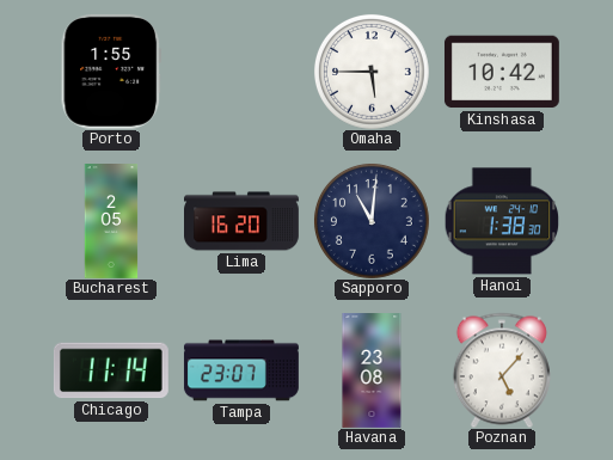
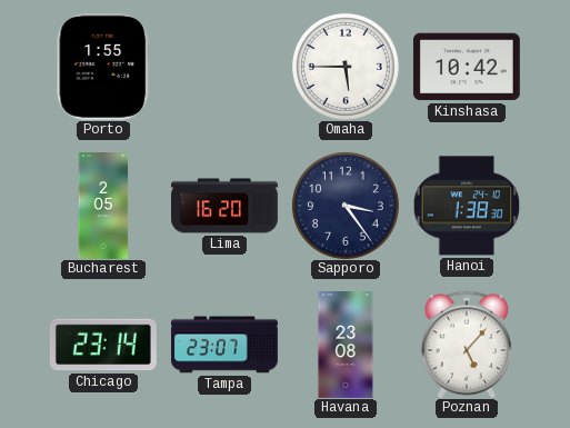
Sapporo: 11:01 -> 3:24
Chicago: 11:14 -> 23:14
